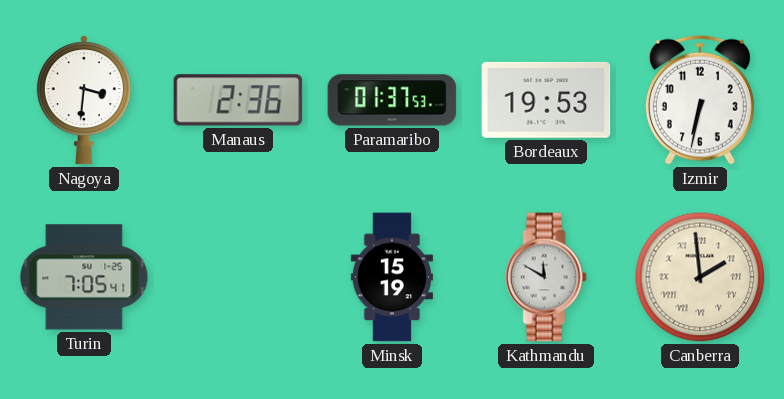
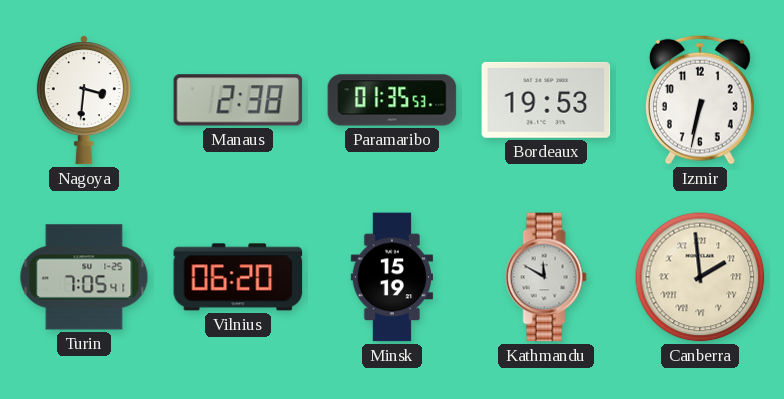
Manaus: 2:36 -> 2:38
Paramaribo: 01:37 -> 01:35
Vilnius: none -> 06:20
